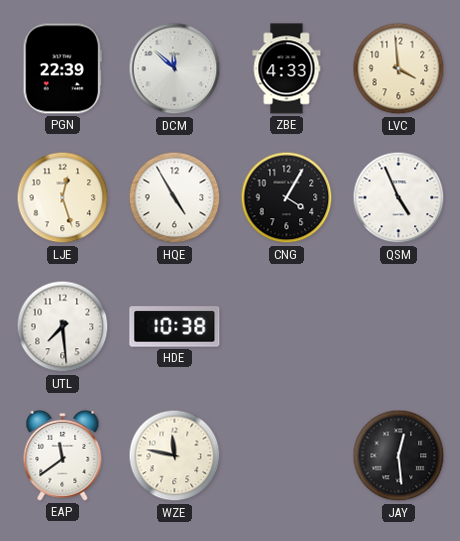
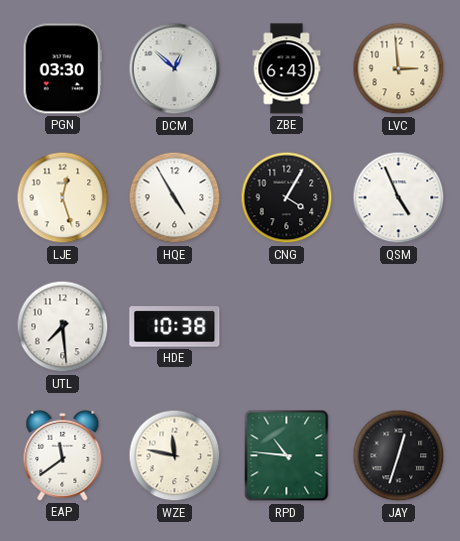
PGN: 22:39 -> 03:30
DCM: 11:52 -> 12:52
ZBE: 4:33 -> 6:43
LVC: 3:59 -> 2:59
RPD: none -> 10:46
JAY: 12:29 -> 12:33
